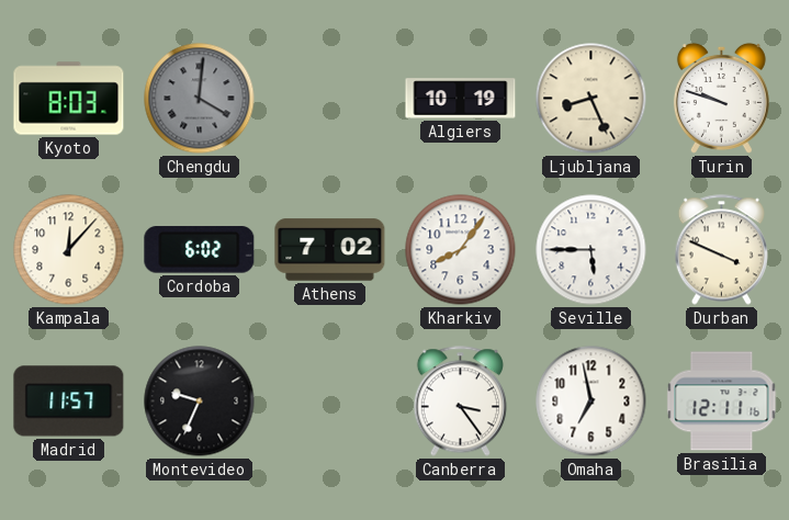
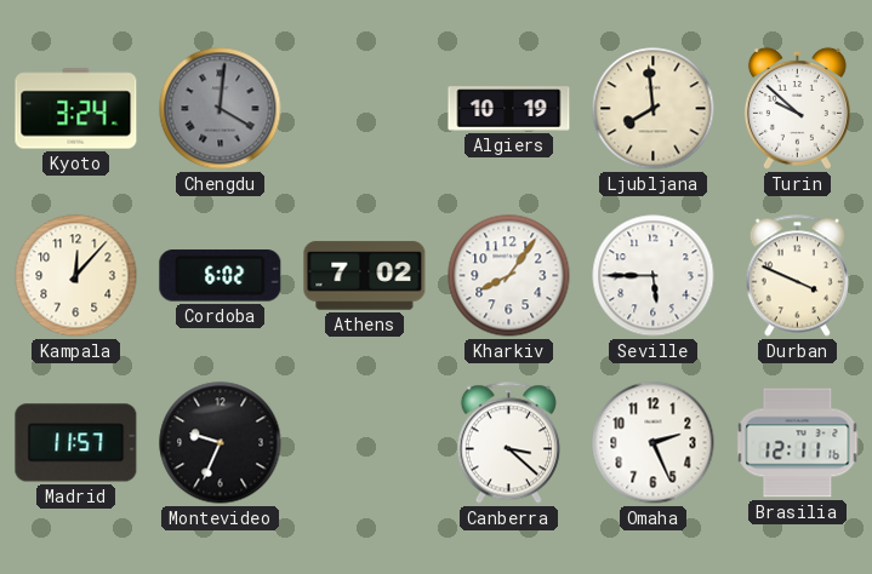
Kyoto: 8:03 -> 3:24
Ljubljana: 8:26 -> 7:59
Turin: 9:48 -> 9:52
Canberra: 3:24 -> 3:22
Omaha: 6:58 -> 2:26
